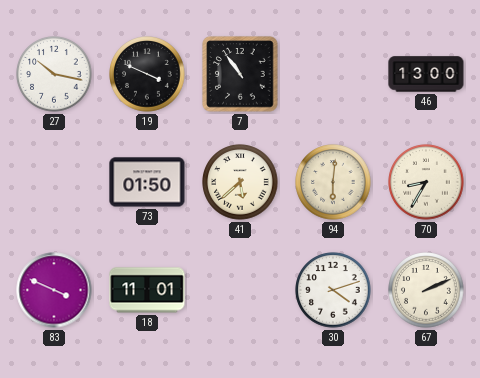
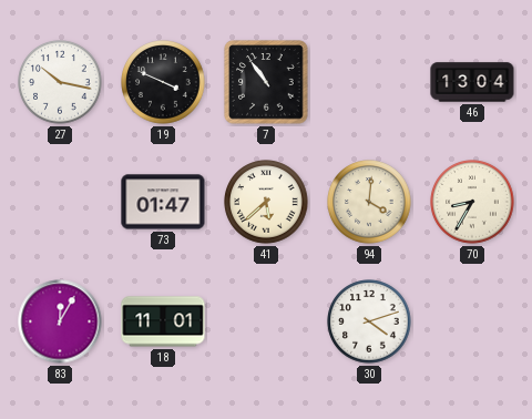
46: 13:00 -> 13:04
73: 01:50 -> 01:47
94: 6:01 -> 4:01
83: 3:49 -> 12:05
67: 2:11 -> none
